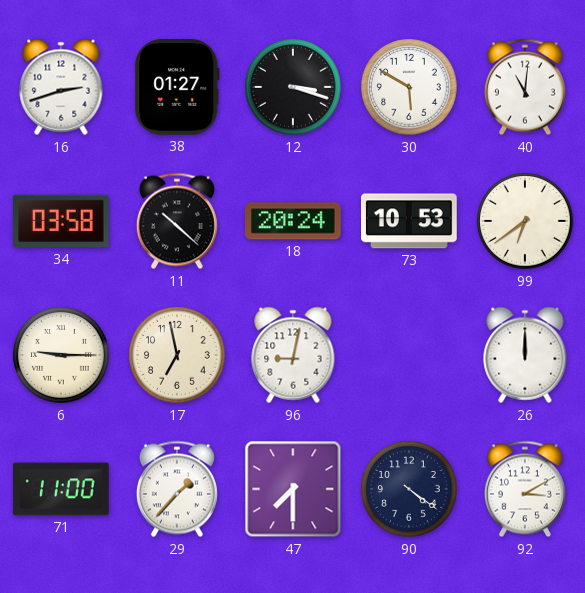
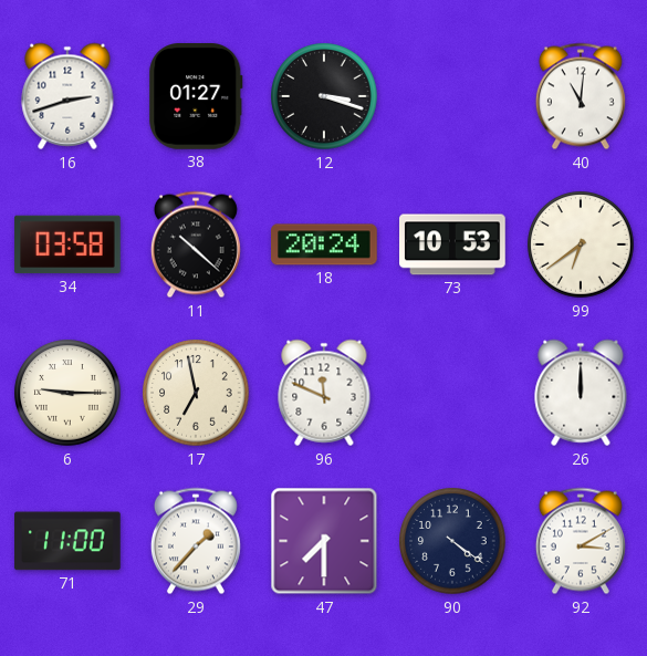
30: 5:50 -> none
96: 9:02 -> 11:49
